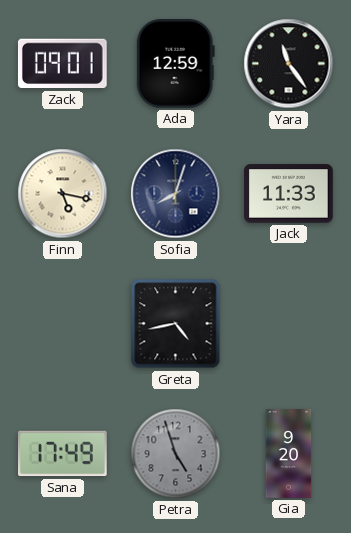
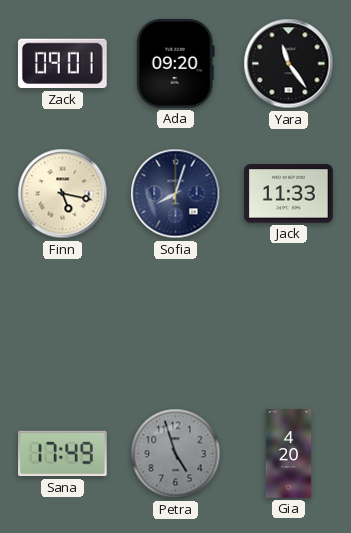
Ada: 12:59 -> 09:20
Greta: 4:43 -> none
Gia: 9:20 -> 4:20
